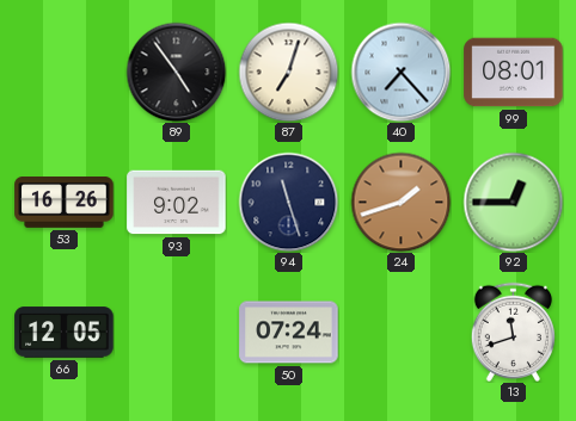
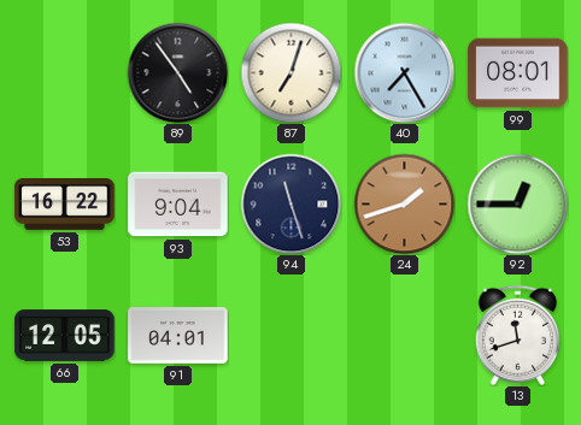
40: 7:23 -> 7:25
53: 16:26 -> 16:22
93: 9:02 -> 9:04
91: none -> 04:01
50: 07:24 -> none
